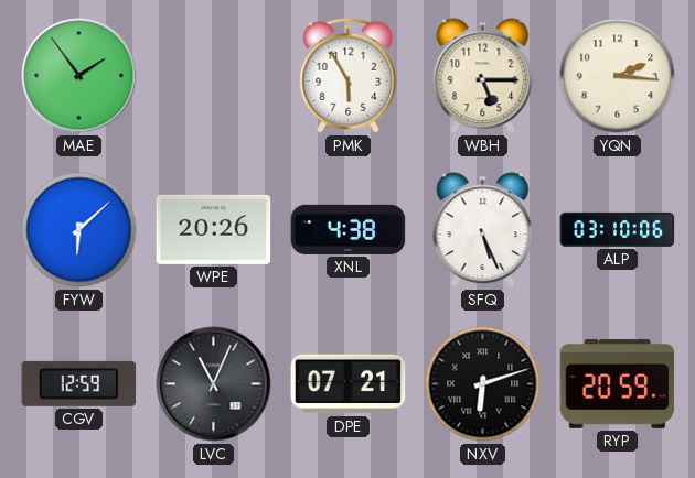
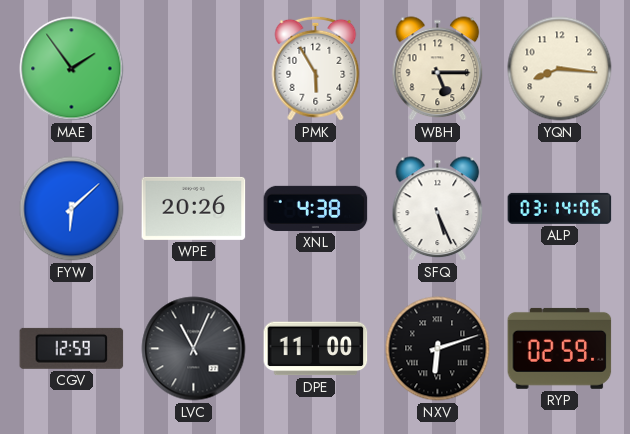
YQN: 2:16 -> 8:16
ALP: 03:10 -> 03:14
DPE: 07:21 -> 11:00
RYP: 20:59 -> 02:59
